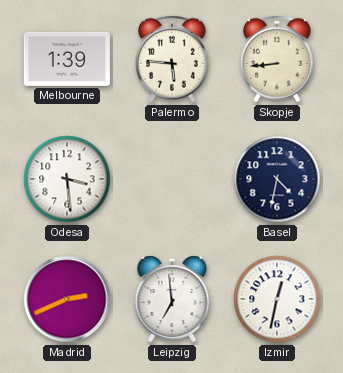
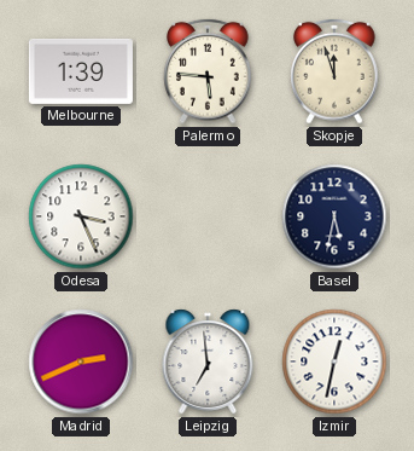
Skopje: 8:44 -> 11:57
Odesa: 3:29 -> 3:26
Basel: 4:32 -> 5:32
